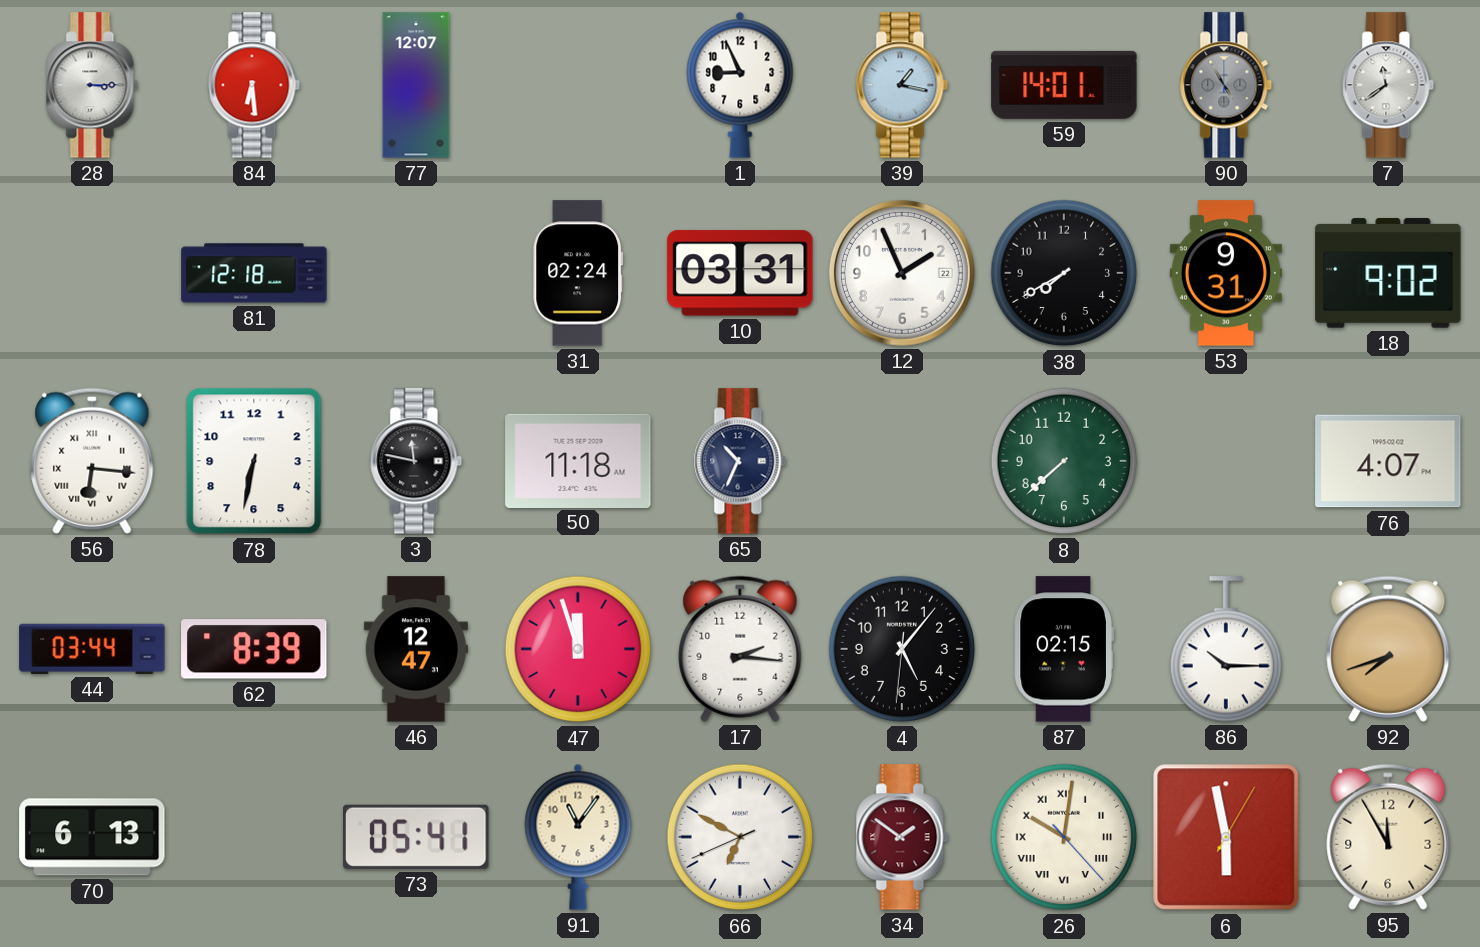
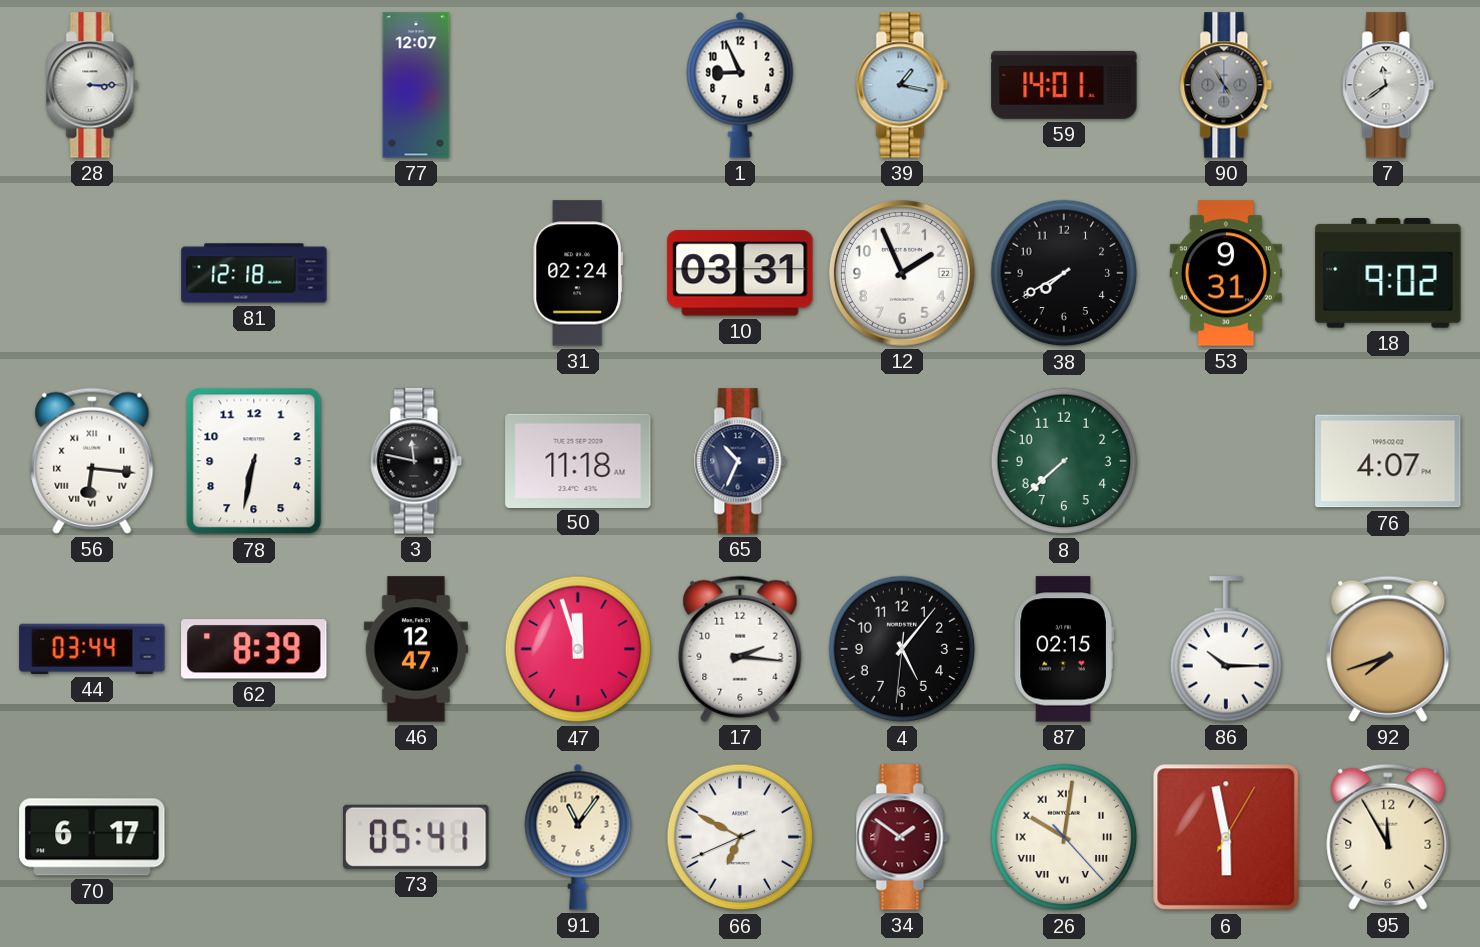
84: 6:29 -> none
70: 6:13 -> 6:17
